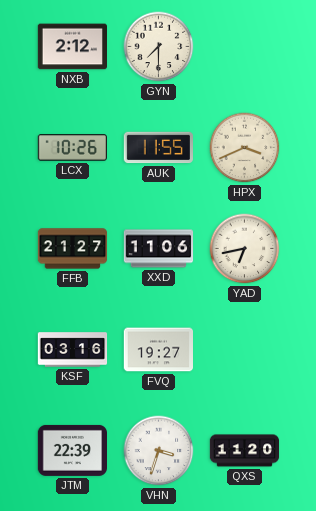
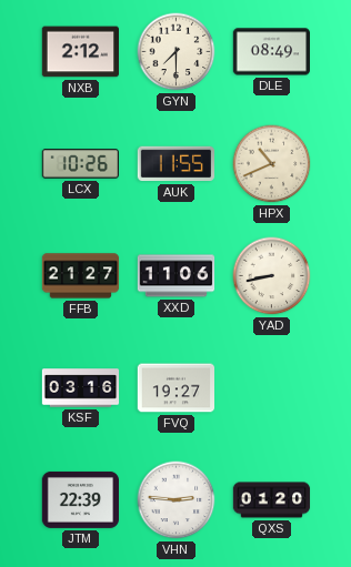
DLE: none -> 08:49
HPX: 3:41 -> 10:41
YAD: 6:43 -> 8:43
VHN: 3:33 -> 2:46
QXS: 11:20 -> 01:20
